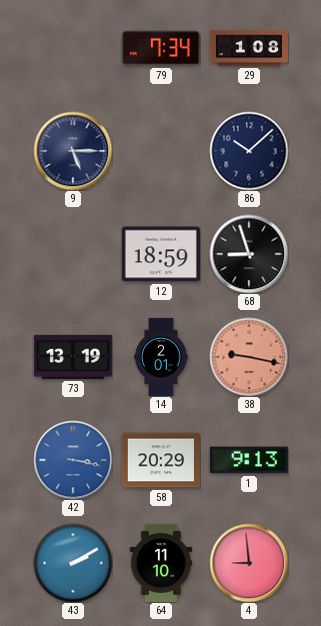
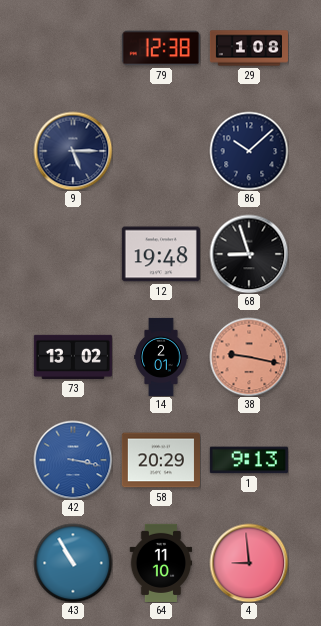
79: 7:34 -> 12:38
12: 18:59 -> 19:48
73: 13:19 -> 13:02
43: 2:10 -> 10:55
